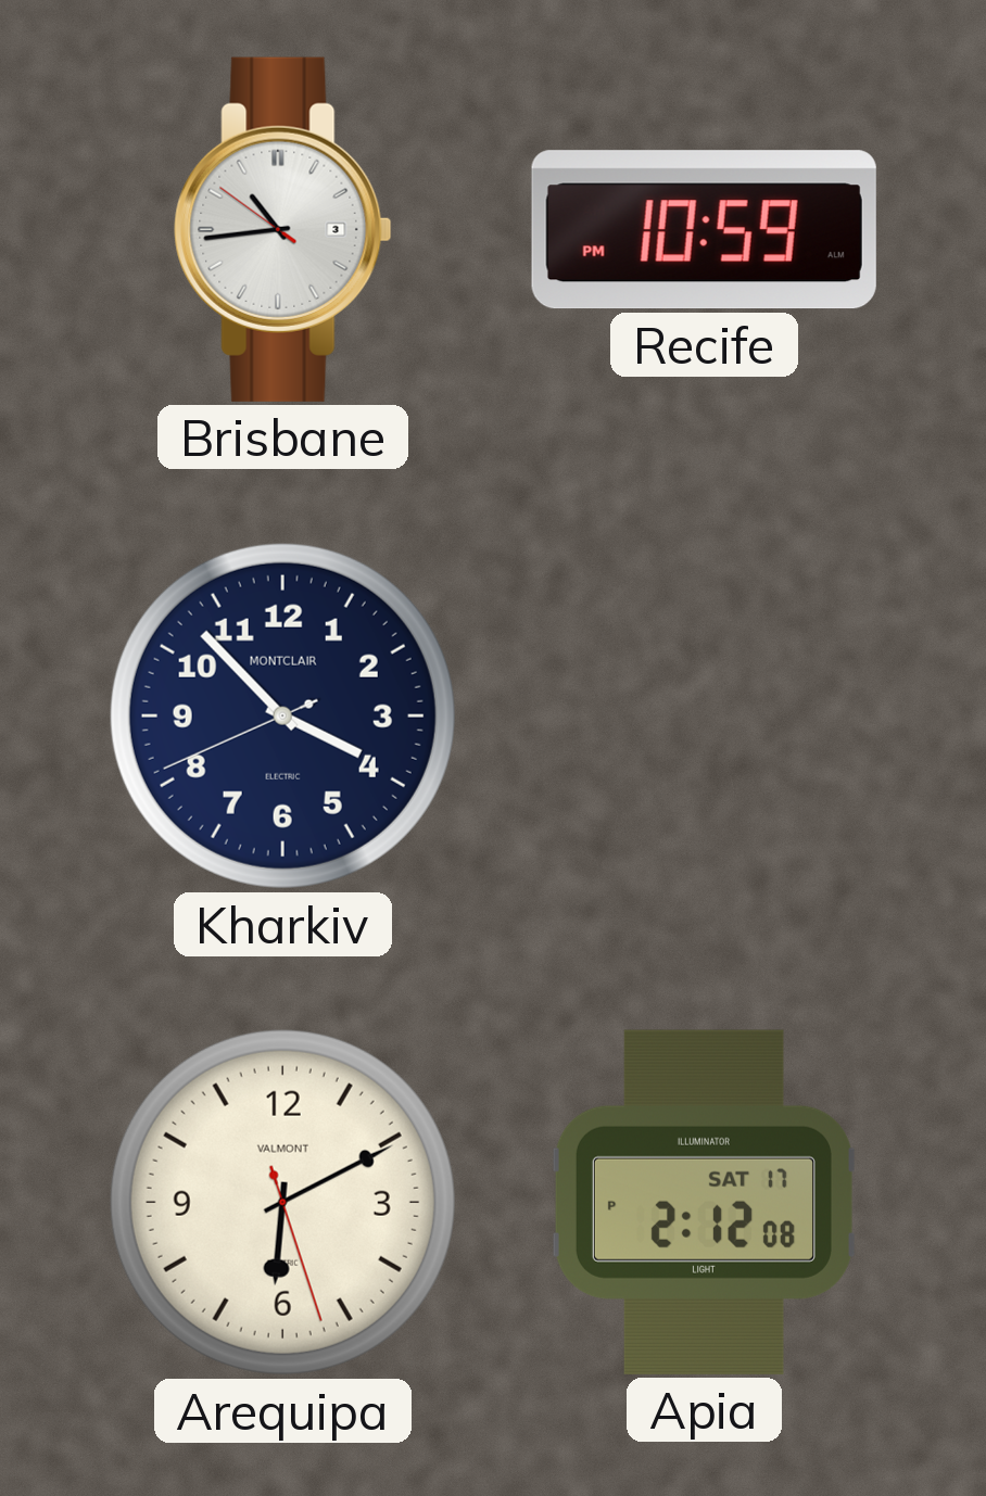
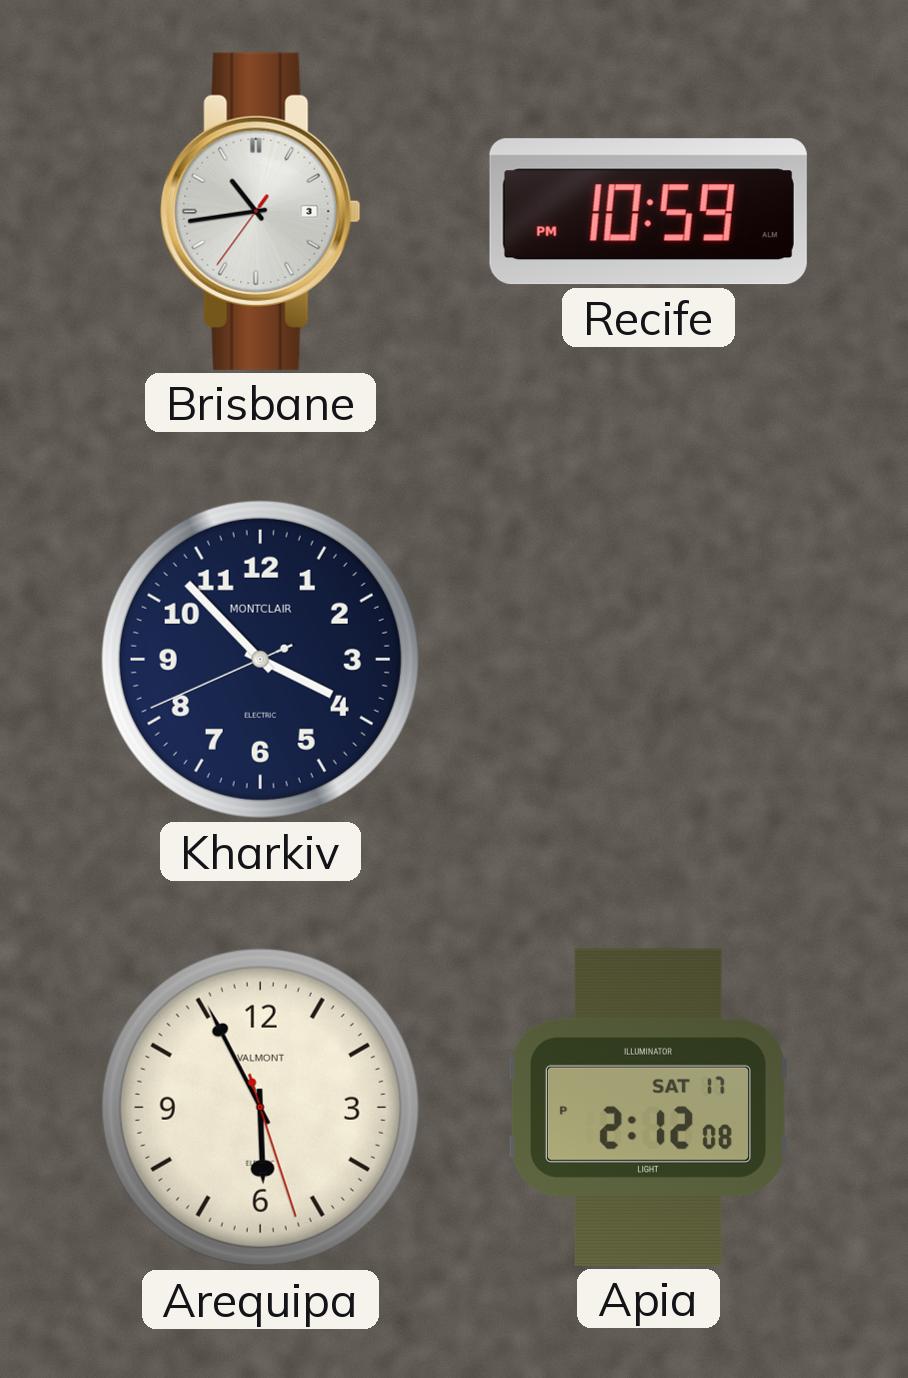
Brisbane: 10:43:51 -> 10:43:36
Arequipa: 6:10 -> 5:55
